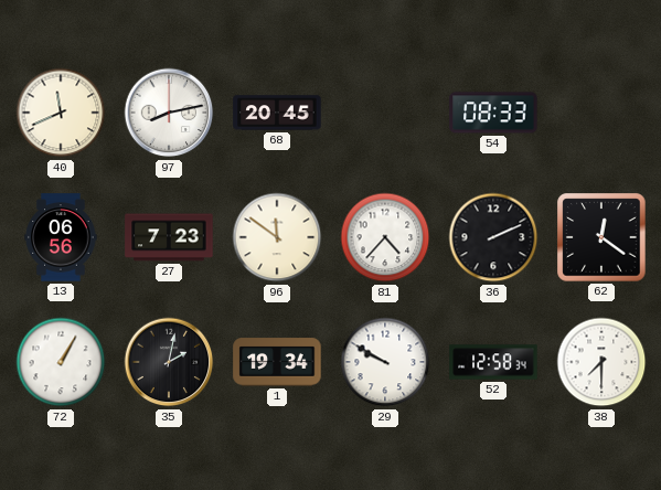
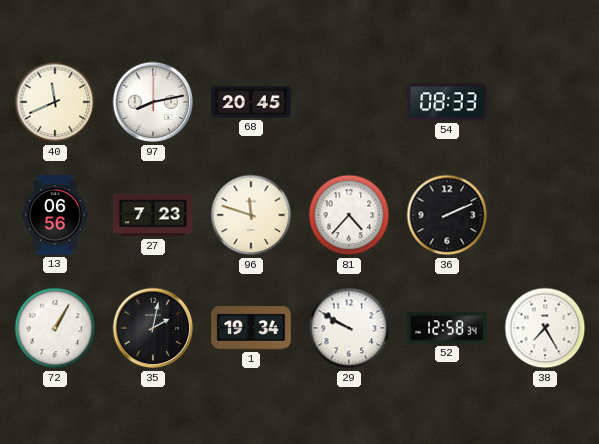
96: 11:51 -> 11:48
62: 12:21 -> none
38: 7:30 -> 7:25
